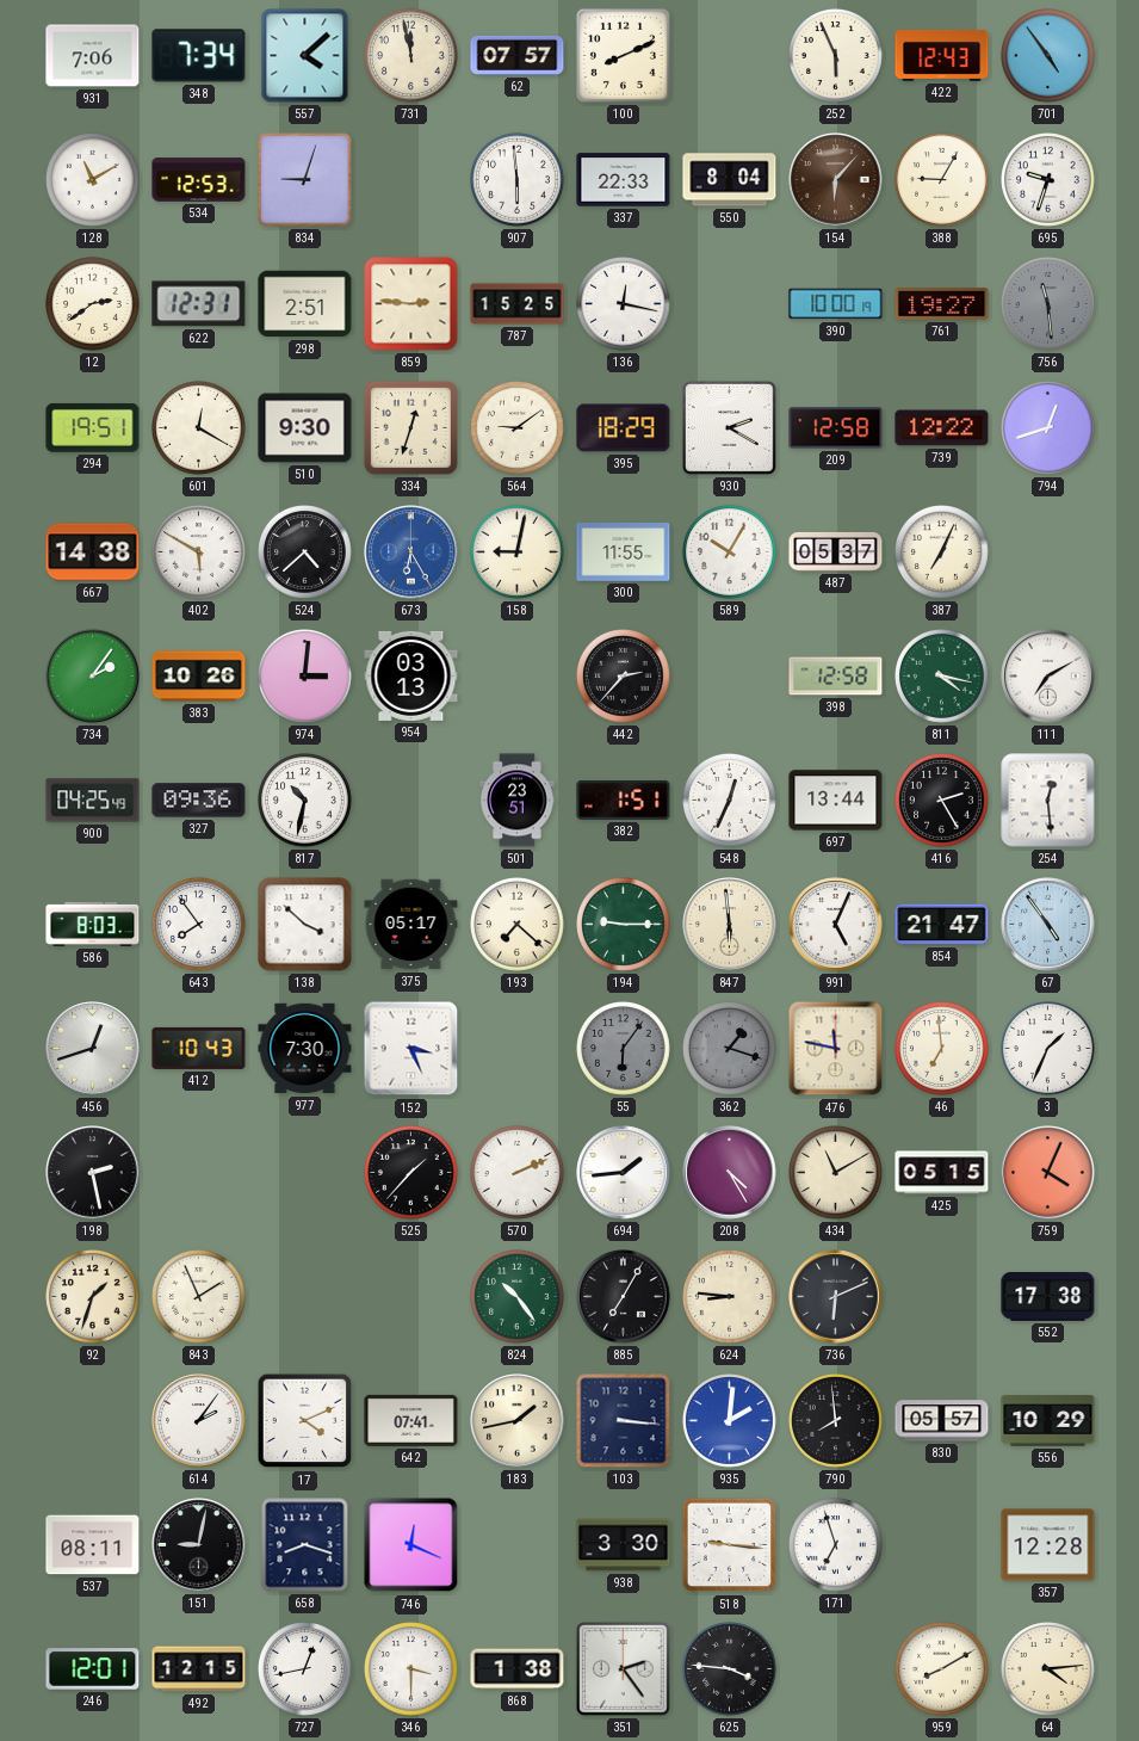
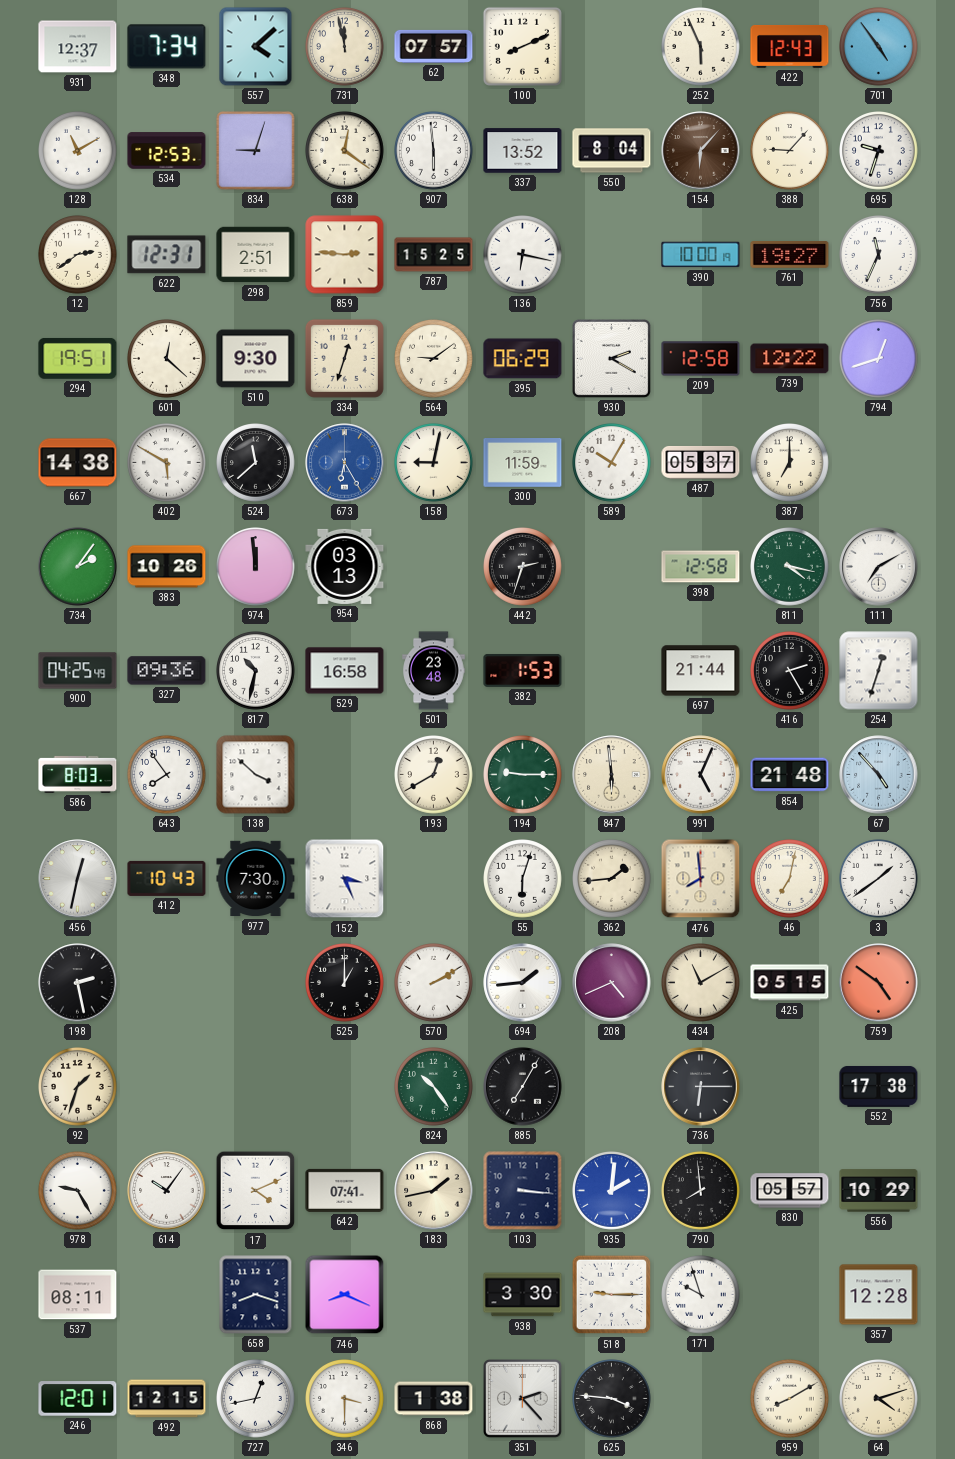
931: 7:06 -> 12:37
638: none -> 12:21
337: 22:33 -> 13:52
388: 9:05 -> 9:07
136: 12:17 -> 6:17
756: 11:29 -> 11:34
756 dial: grey -> white
601: 12:20 -> 12:22
395: 18:29 -> 06:29
524: 4:38 -> 11:38
300: 11:55 -> 11:59
387: 7:04 -> 7:00
974: 3:01 -> 11:59
442: 2:37 -> 2:33
529: none -> 16:58
501: 23:51 -> 23:48
382: 1:51 -> 1:53
548: 12:34 -> none
697: 13:44 -> 21:44
254: 12:29 -> 12:33
375: 05:17 -> none
193: 7:22 -> 12:40
854: 21:47 -> 21:48
67: 4:54 -> 4:53
456: 12:42 -> 12:32
55: 6:06 -> 6:03
55 dial: grey -> white
362: 1:18 -> 1:44
362 dial: grey -> cream
476: 11:47 -> 7:59
46: 6:59 -> 7:02
3: 1:34 -> 1:39
525: 1:37 -> 1:00
570: 2:11 -> 2:10
208: 4:25 -> 4:41
759: 4:04 -> 4:51
843: 1:56 -> none
624: 8:46 -> none
736: 6:11 -> 6:15
978: none -> 9:25
614: 2:06 -> 10:06
151: 9:02 -> none
746: 12:19 -> 8:19
518: 9:16 -> 9:15
171: 6:57 -> 9:57
351: 2:24 -> 2:23
64: 4:14 -> 4:12
